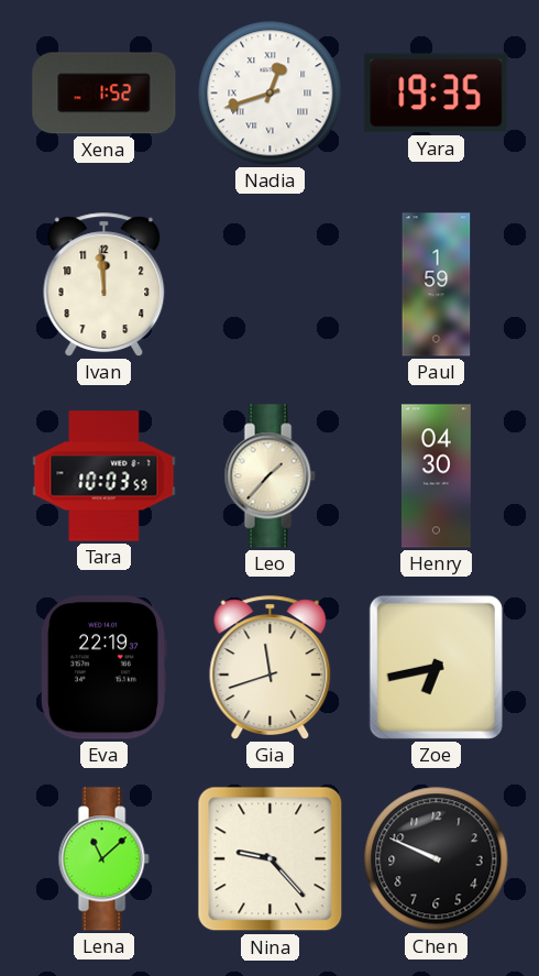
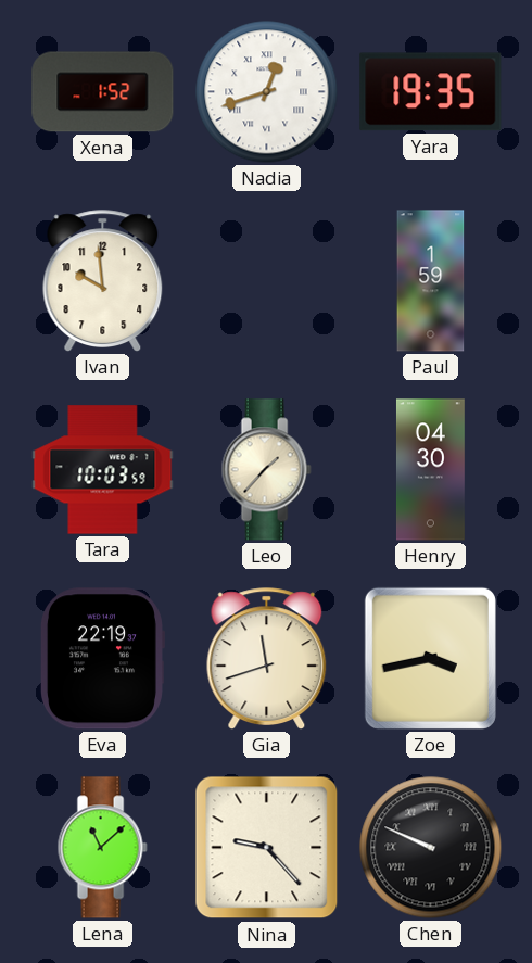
Ivan: 11:59 -> 9:59
Zoe: 6:43 -> 3:43
Chen numerals: Arabic -> Roman
